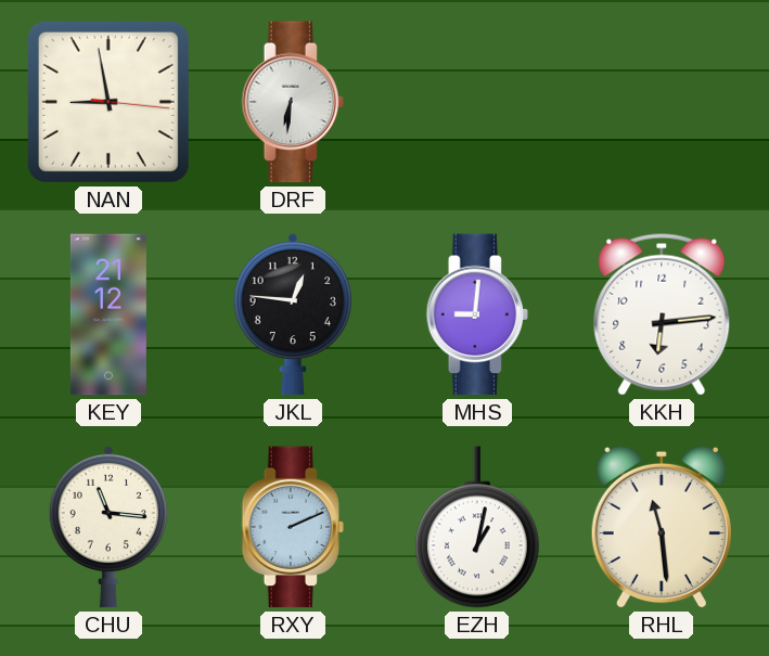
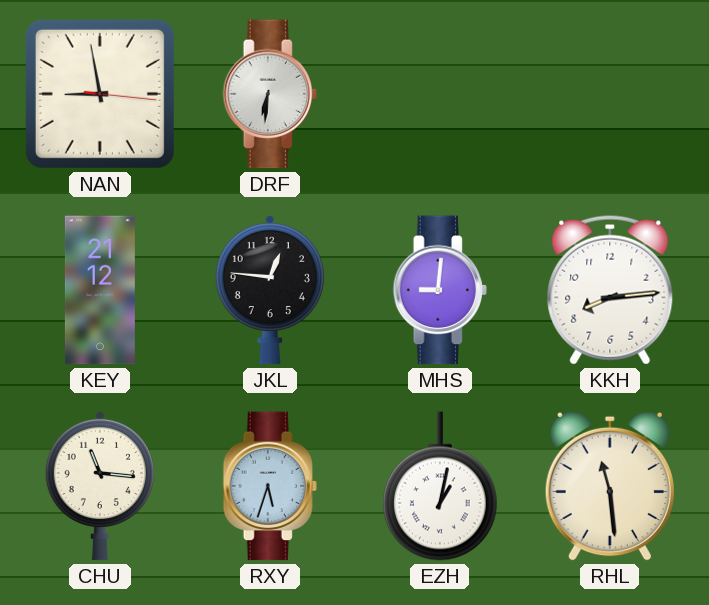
KKH: 6:14 -> 8:14
RXY: 2:11 -> 5:33
